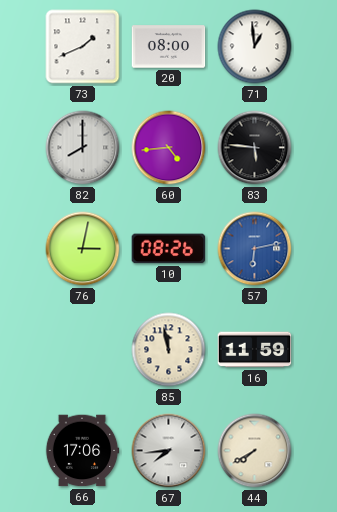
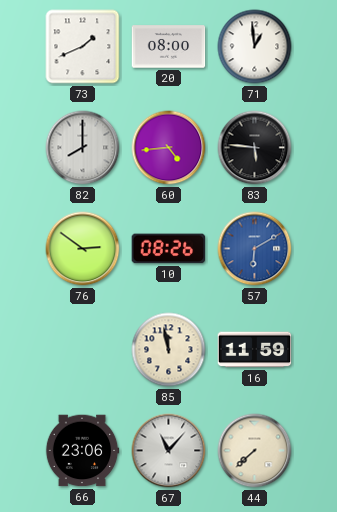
76: 3:02 -> 2:51
57: 6:13 -> 6:10
66: 17:06 -> 23:06
67: 7:44 -> 11:07
44: 7:40 -> 7:38
